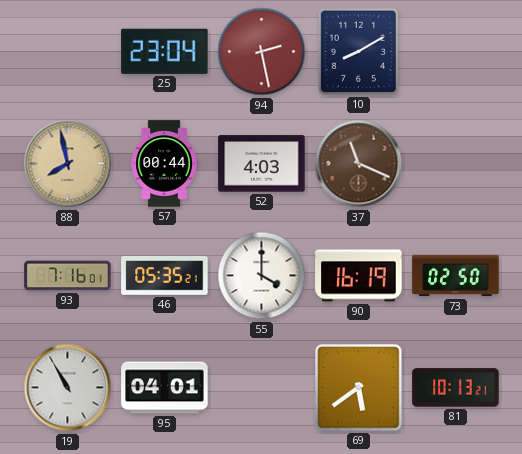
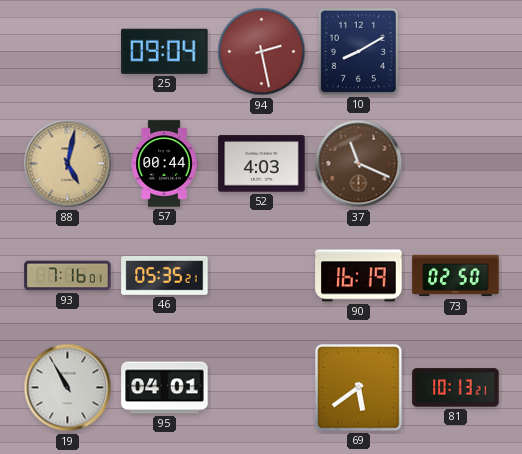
25: 23:04 -> 09:04
88: 7:58 -> 5:02
55: 4:00 -> none
